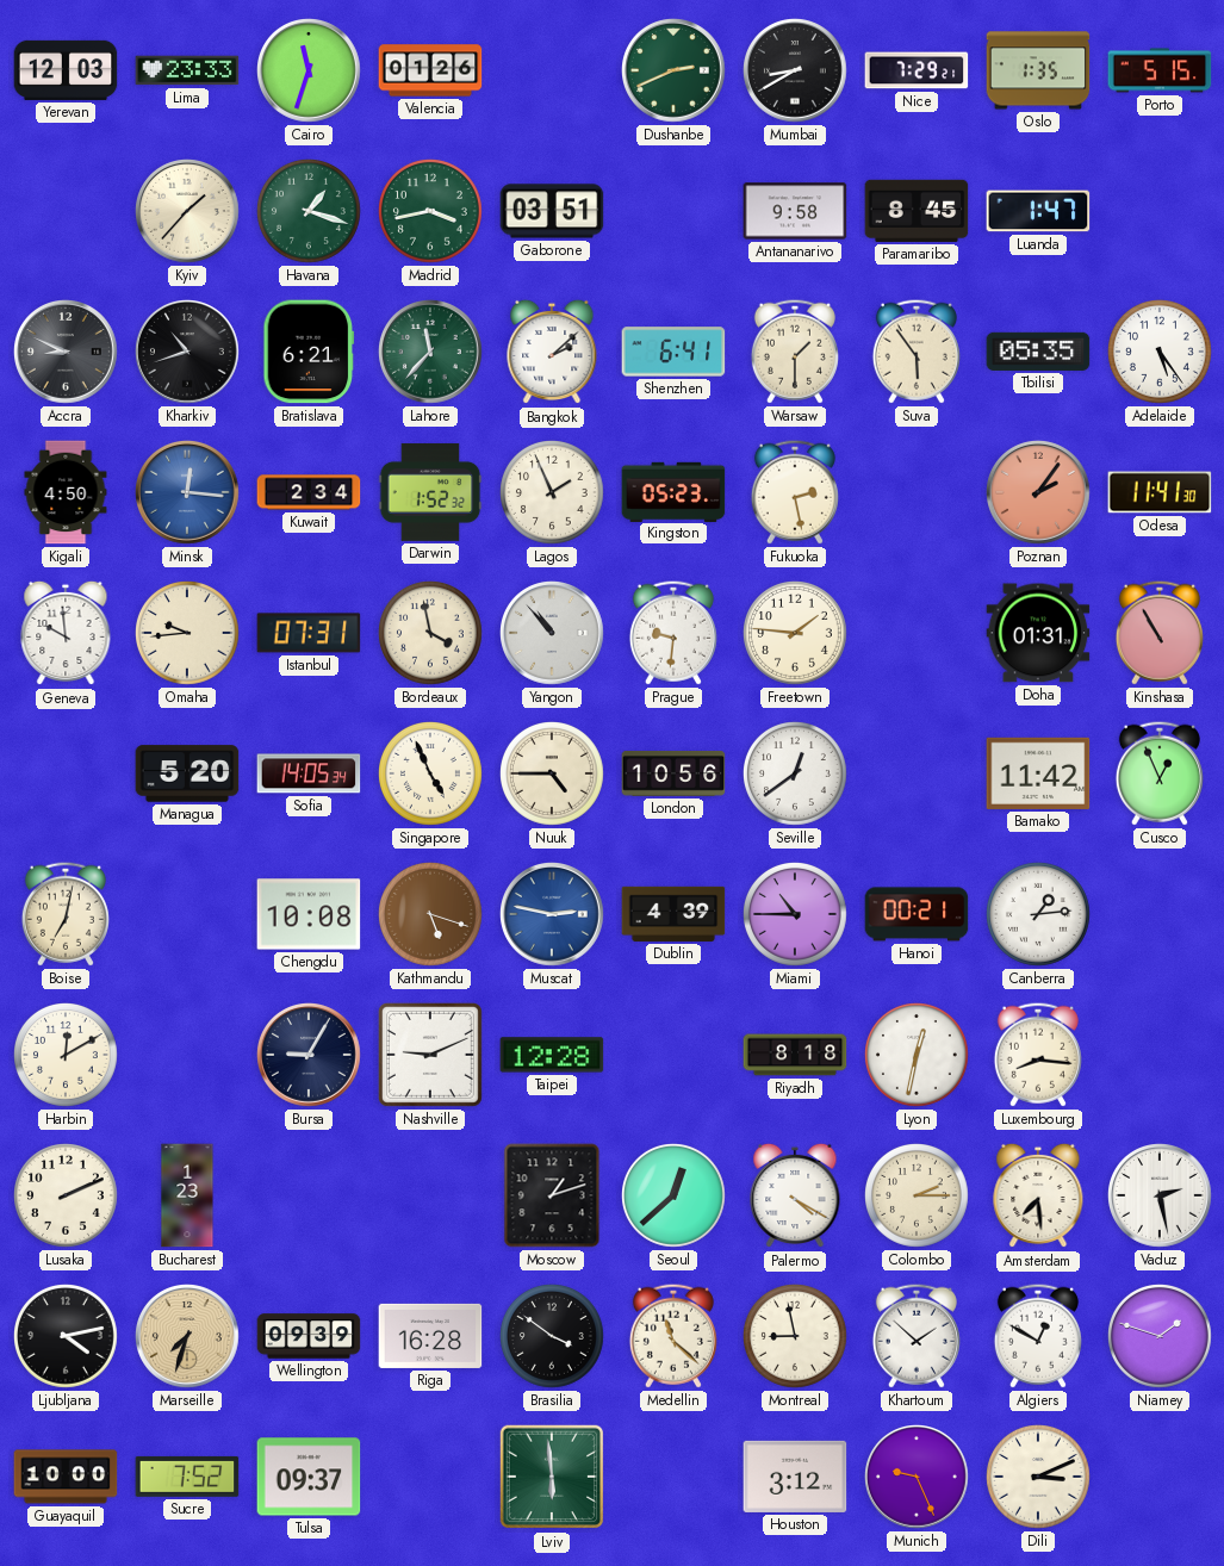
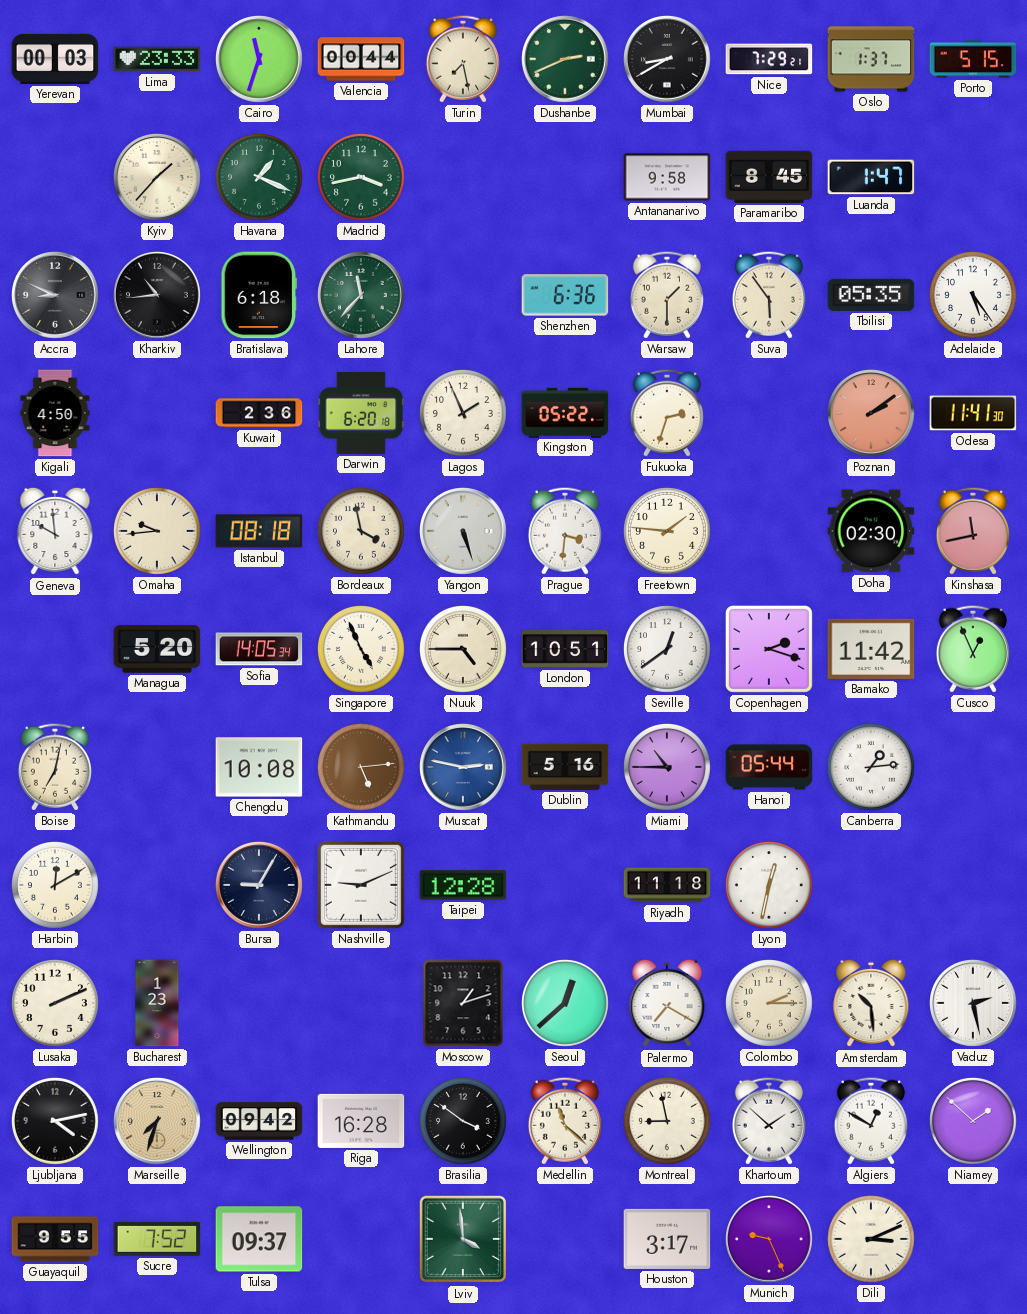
Yerevan: 12:03 -> 00:03
Valencia: 01:26 -> 00:44
Turin: none -> 7:28
Oslo: 1:35 -> 1:37
Havana: 1:18 -> 1:19
Gaborone: 03:51 -> none
Kharkiv: 10:42 -> 10:44
Bratislava: 6:21 -> 6:18
Bangkok: 2:08 -> none
Shenzhen: 6:41 -> 6:36
Minsk: 12:16 -> none
Kuwait: 2:34 -> 2:36
Darwin: 1:52 -> 6:20
Kingston: 05:23 -> 05:22
Fukuoka: 2:28 -> 2:33
Poznan: 2:06 -> 2:09
Istanbul: 07:31 -> 08:18
Yangon: 10:53 -> 5:27
Prague: 9:31 -> 3:31
Doha: 01:31 -> 02:30
Kinshasa: 10:55 -> 11:43
London: 10:56 -> 10:51
Copenhagen: none -> 2:18
Kathmandu: 5:18 -> 5:14
Dublin: 4:39 -> 5:16
Hanoi: 00:21 -> 05:44
Riyadh: 8:18 -> 11:18
Luxembourg: 8:16 -> none
Palermo: 4:20 -> 7:20
Amsterdam: 7:29 -> 10:29
Wellington: 09:39 -> 09:42
Niamey: 1:48 -> 1:52
Guayaquil: 10:00 -> 9:55
Lviv: 5:59 -> 3:59
Houston: 3:12 -> 3:17
